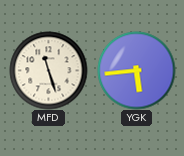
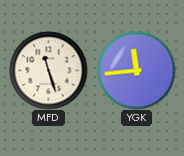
YGK: 5:44 -> 11:44
